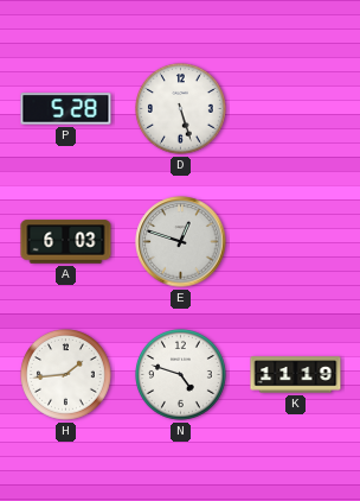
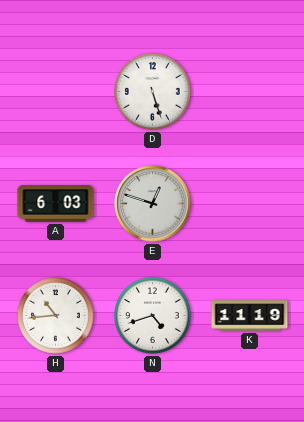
P: 5:28 -> none
H: 1:44 -> 10:44
N: 4:48 -> 4:42
